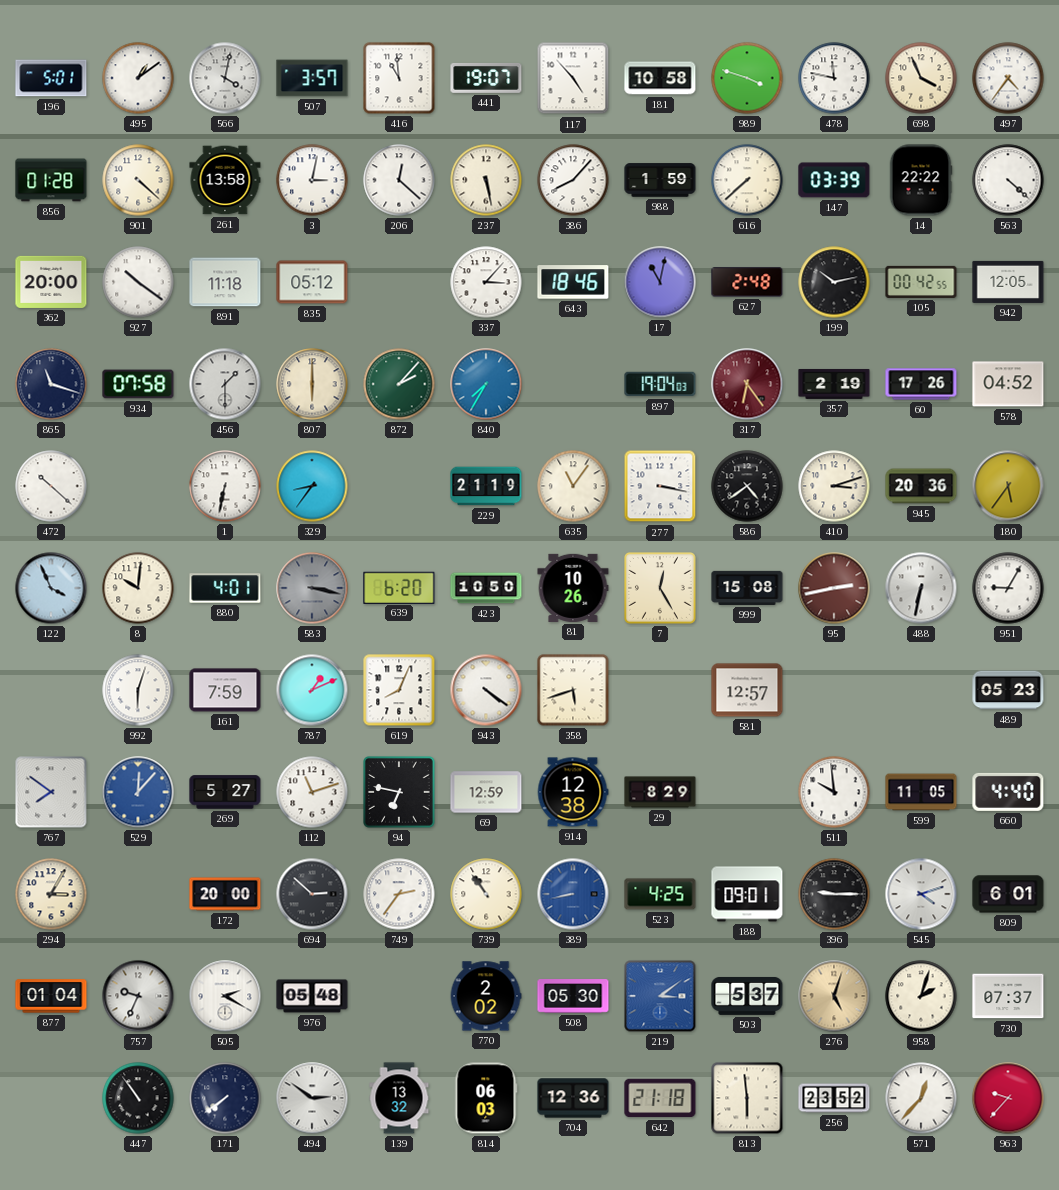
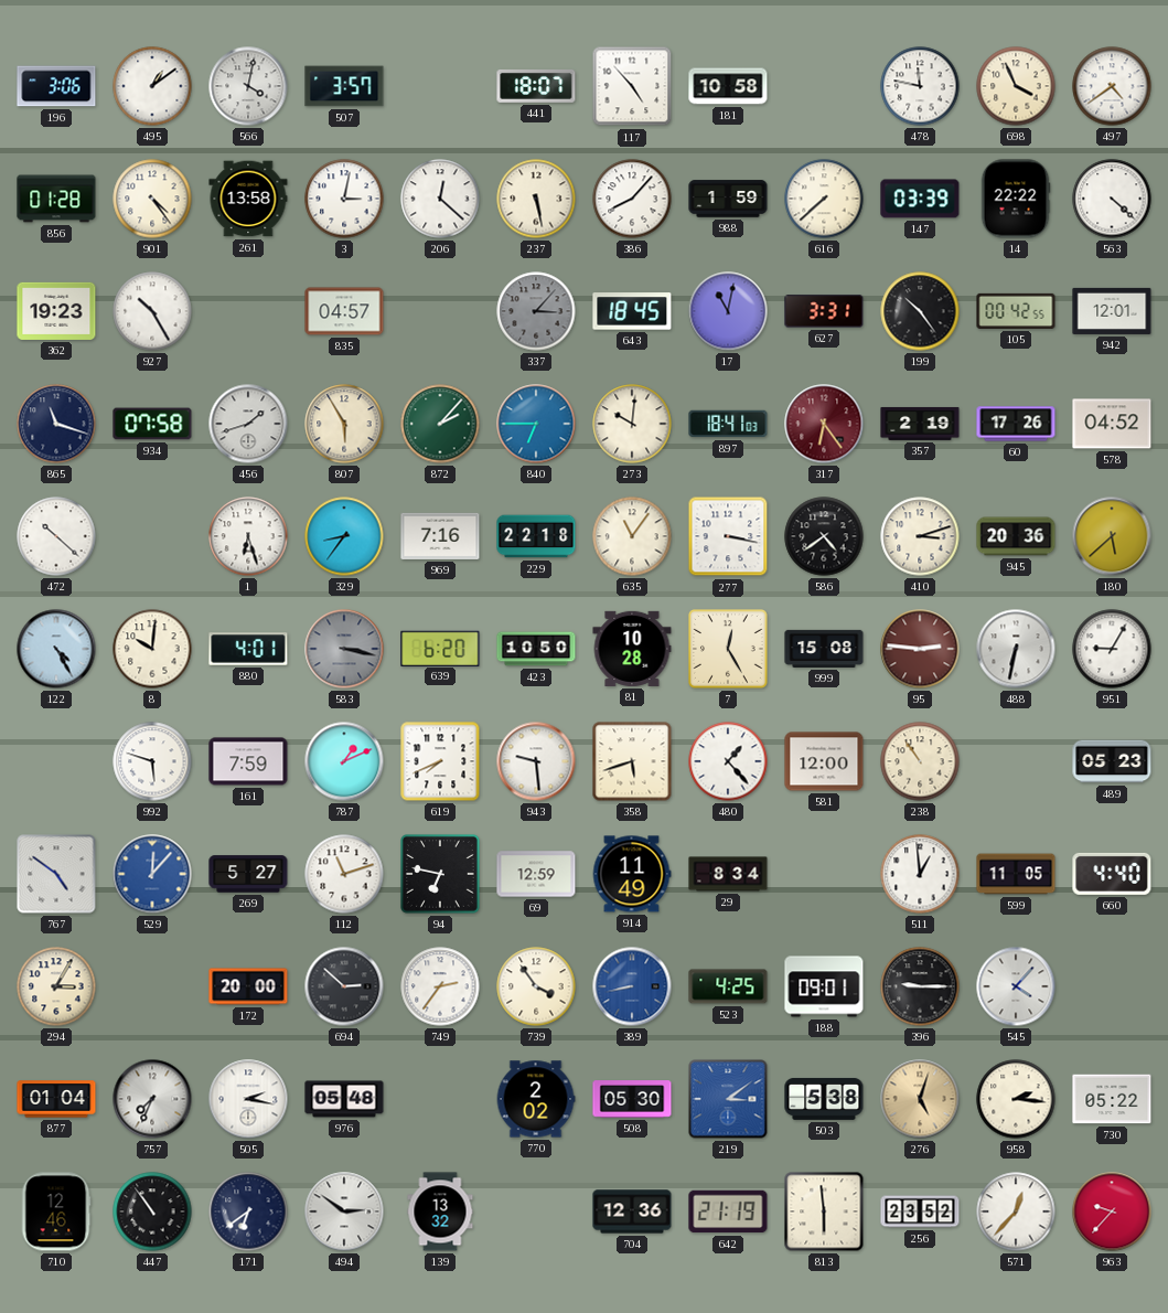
196: 5:01 -> 3:06
416: 10:59 -> none
441: 19:07 -> 18:07
989: 3:48 -> none
497: 4:36 -> 4:39
901: 4:22 -> 4:24
362: 20:00 -> 19:23
927: 10:21 -> 10:25
891: 11:18 -> none
835: 05:12 -> 04:57
337 dial: white -> grey
643: 18:46 -> 18:45
627: 2:48 -> 3:31
199: 10:13 -> 10:24
942: 12:05 -> 12:01
456: 1:30 -> 1:42
807: 6:00 -> 5:55
840: 7:35 -> 6:45
273: none -> 10:01
897: 19:04 -> 18:41
1: 6:32 -> 6:27
969: none -> 7:16
229: 21:19 -> 22:18
180: 5:36 -> 5:38
122: 3:56 -> 4:25
81: 10:26 -> 10:28
95: 2:43 -> 2:46
992: 6:03 -> 5:48
619: 8:04 -> 7:41
943: 4:21 -> 9:29
480: none -> 1:23
581: 12:57 -> 12:00
238: none -> 10:54
767: 7:51 -> 4:51
914: 12:38 -> 11:49
29: 8:29 -> 8:34
511: 9:59 -> 12:59
739: 10:54 -> 3:54
545: 4:12 -> 4:07
809: 6:01 -> none
757: 9:34 -> 7:34
505: 2:20 -> 2:17
503: 5:37 -> 5:38
958: 2:03 -> 2:16
730: 07:37 -> 05:22
710: none -> 12:46
171: 7:39 -> 6:39
814: 06:03 -> none
642: 21:18 -> 21:19
